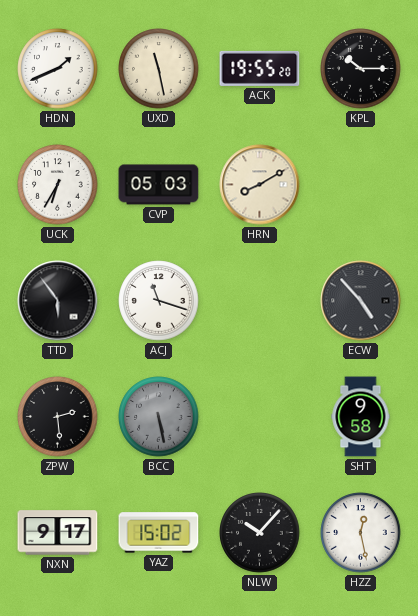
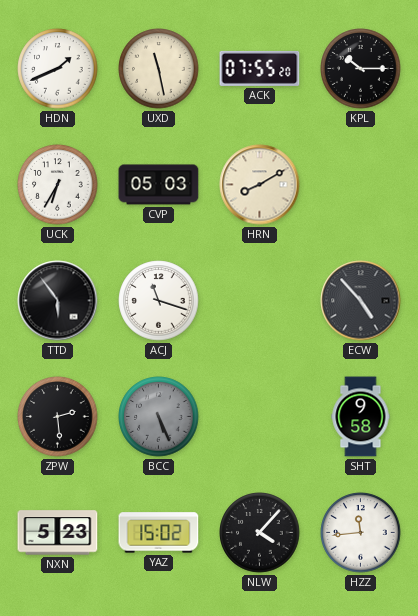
ACK: 19:55 -> 07:55
BCC: 5:28 -> 5:26
NXN: 9:17 -> 5:23
NLW: 10:07 -> 4:07
HZZ: 12:28 -> 11:44
